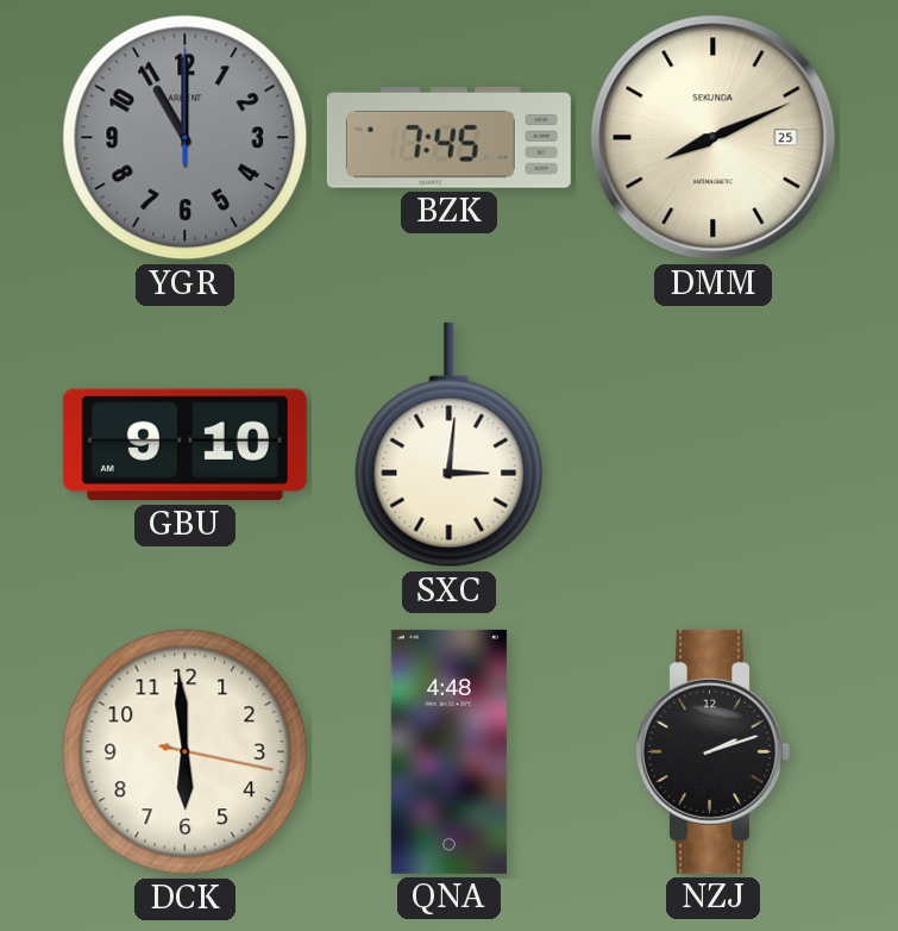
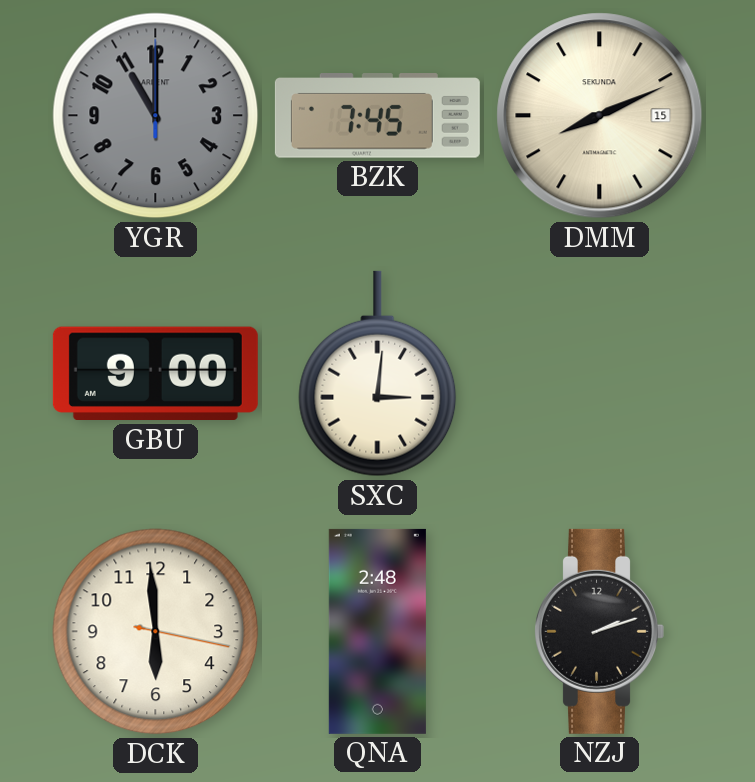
DMM date: 25 -> 15
GBU: 9:10 -> 9:00
QNA: 4:48 -> 2:48
